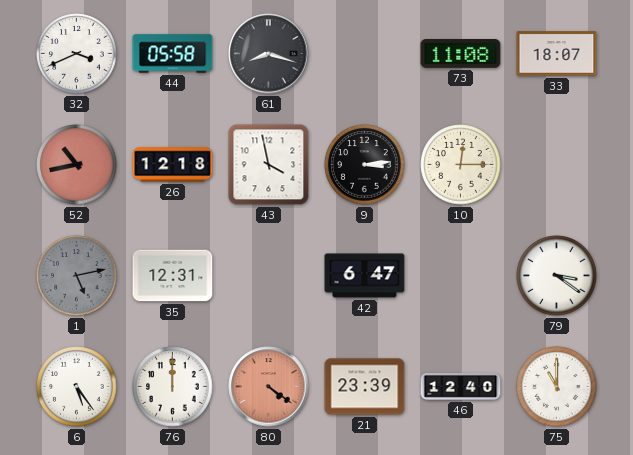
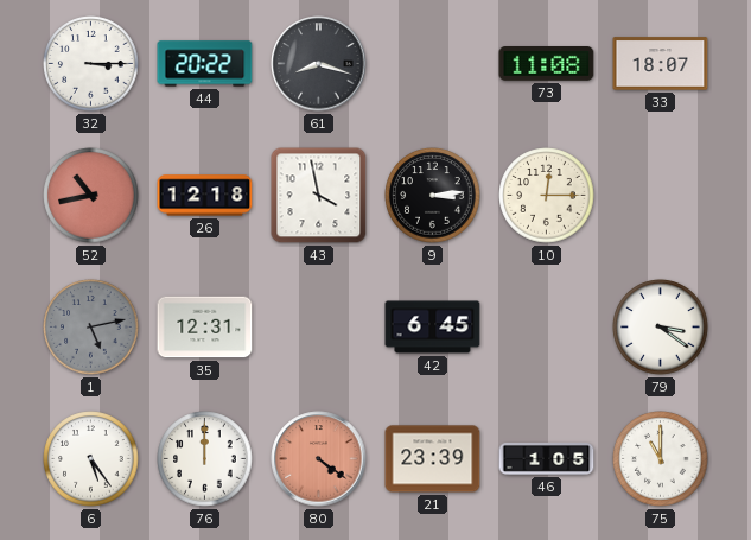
32: 3:41 -> 3:15
44: 05:58 -> 20:22
42: 6:47 -> 6:45
46: 12:40 -> 1:05
